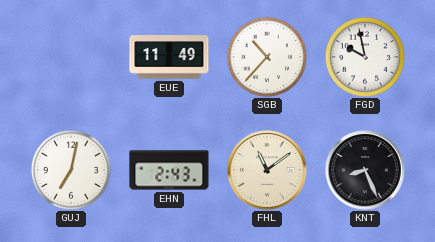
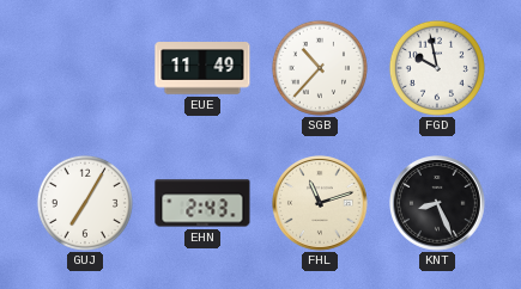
GUJ: 7:02 -> 7:05
FHL: 11:09 -> 11:12
